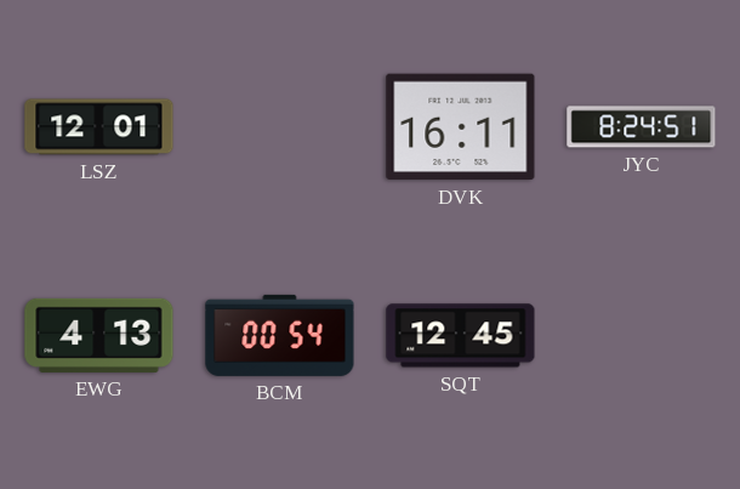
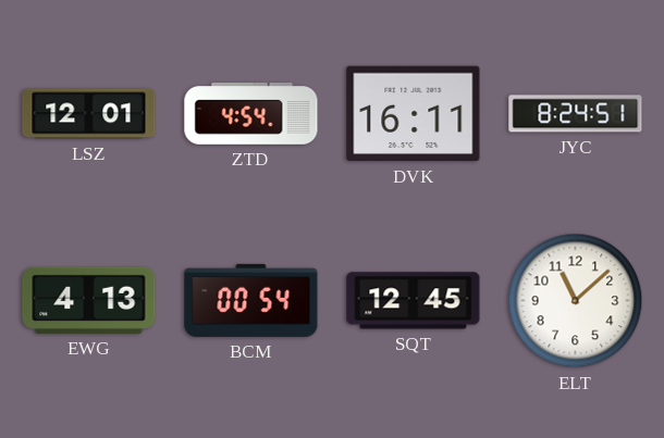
ZTD: none -> 4:54
ELT: none -> 11:08
